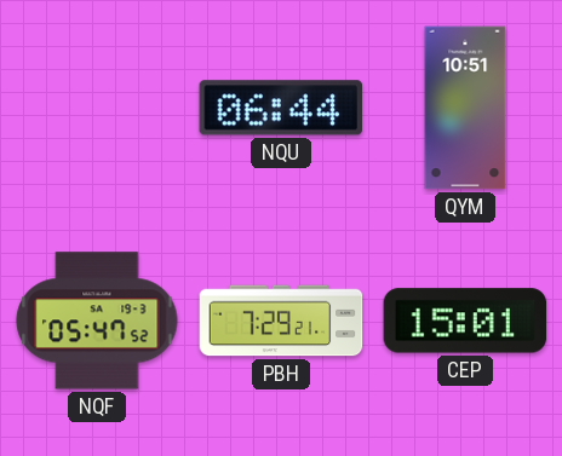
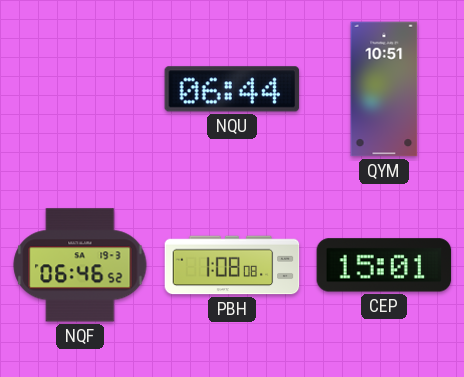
NQF: 05:47 -> 06:46
PBH: 7:29 -> 1:08
